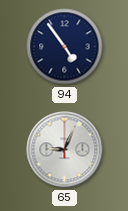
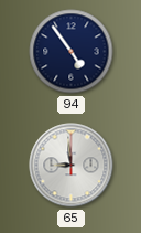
65: 9:04 -> 8:59
